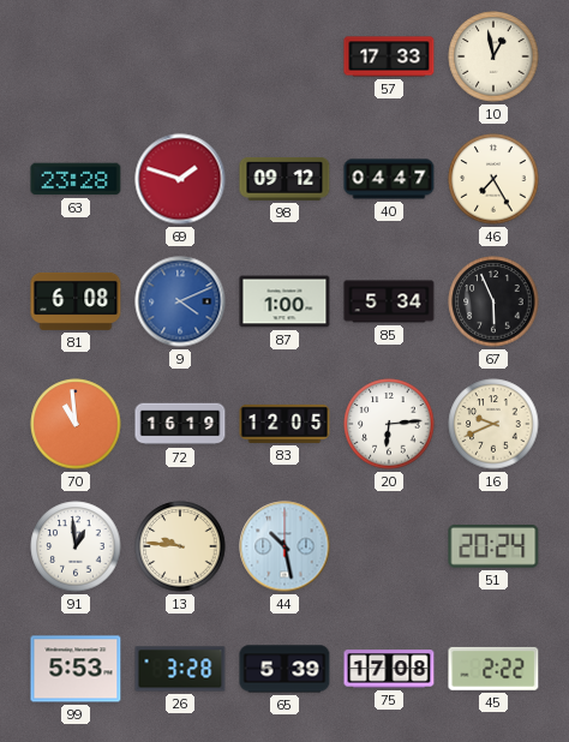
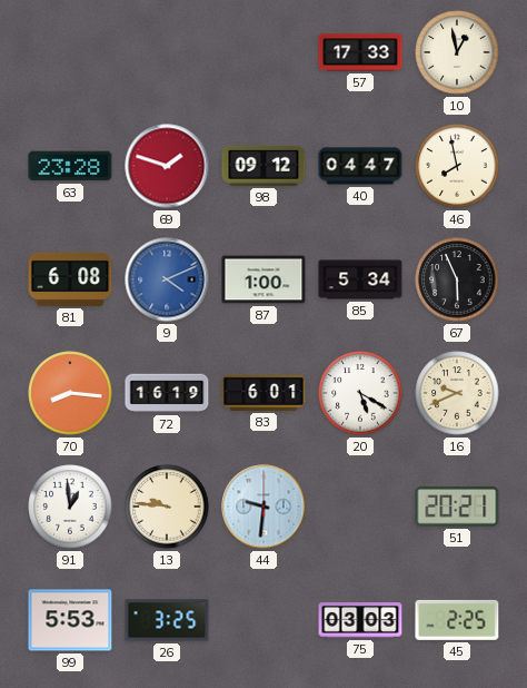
46: 7:25 -> 7:58
70: 10:59 -> 8:16
83: 12:05 -> 6:01
20: 6:14 -> 5:20
44: 10:28 -> 9:31
51: 20:24 -> 20:21
26: 3:28 -> 3:25
65: 5:39 -> none
75: 17:08 -> 03:03
45: 2:22 -> 2:25
